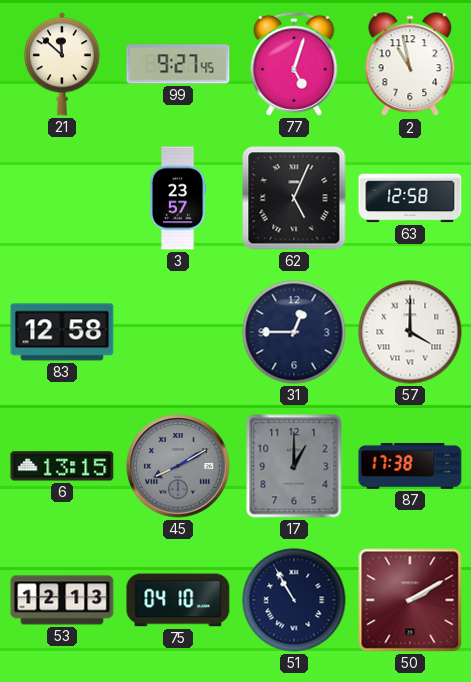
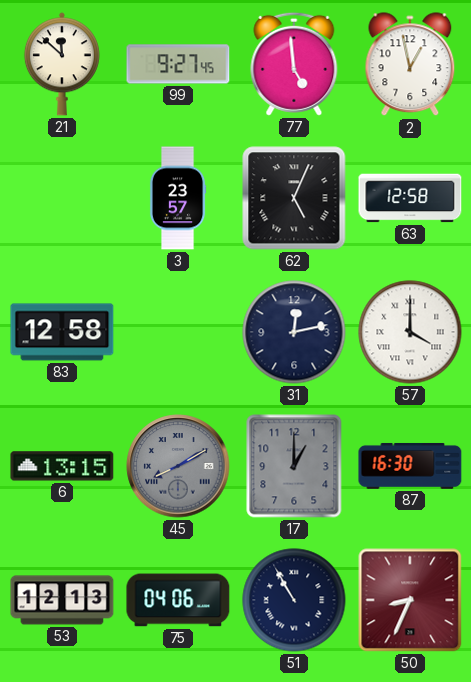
77: 5:03 -> 4:59
2: 10:58 -> 12:58
31: 12:45 -> 12:13
87: 17:38 -> 16:30
75: 04:10 -> 04:06
50: 2:10 -> 8:34
